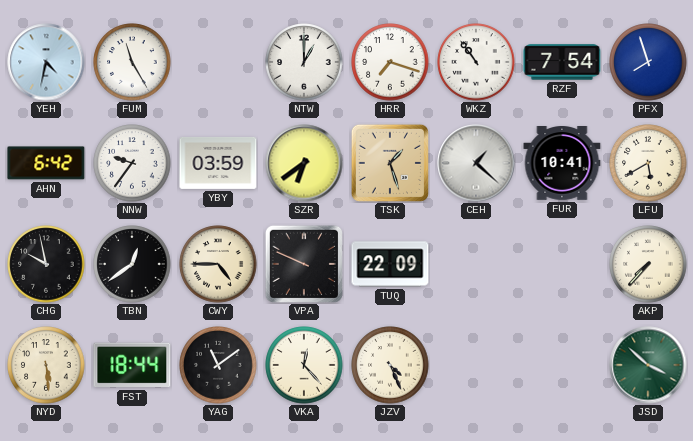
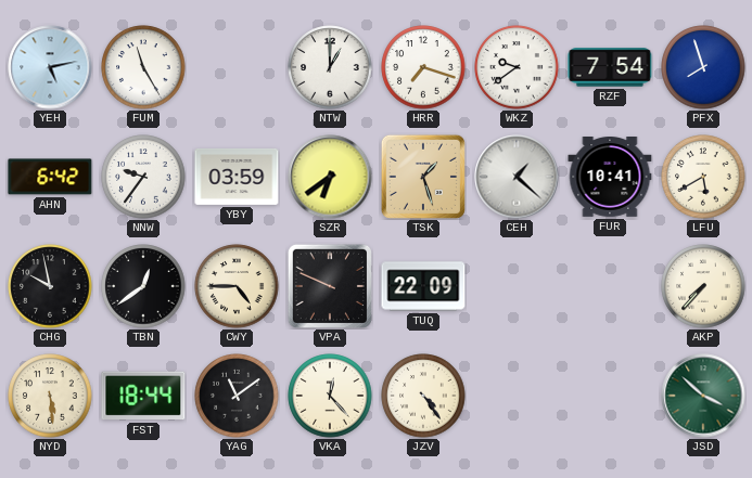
YEH: 4:32 -> 5:13
WKZ: 10:54 -> 9:39
JZV: 4:26 -> 4:24
